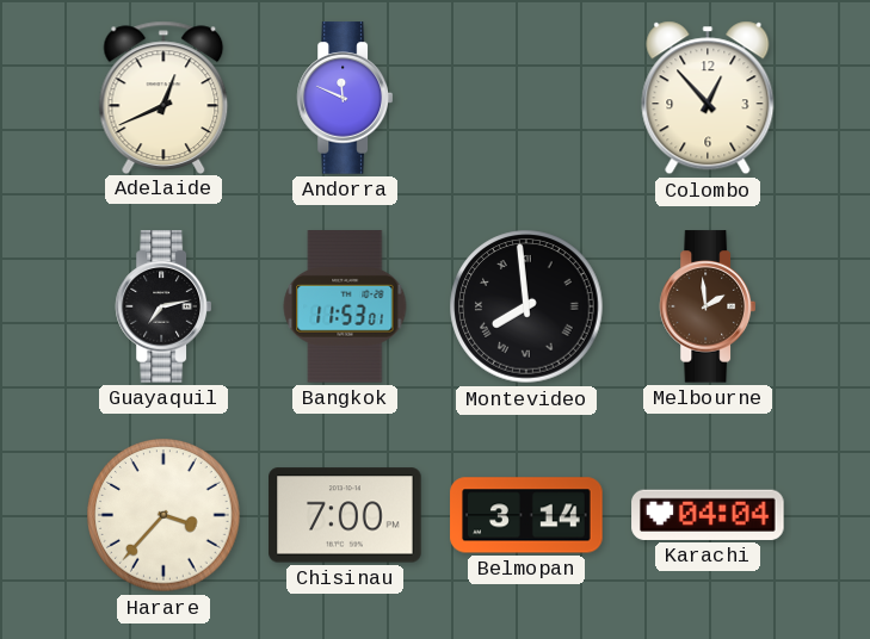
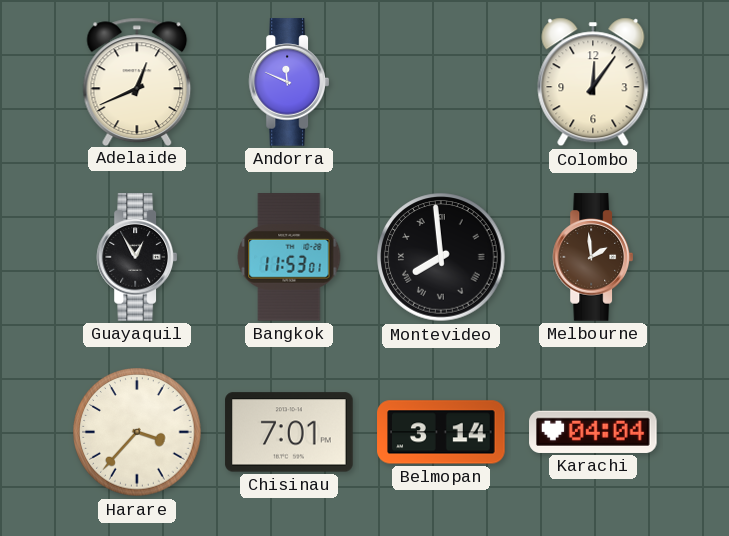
Colombo: 12:53 -> 12:06
Guayaquil: 7:13 -> 12:55
Chisinau: 7:00 -> 7:01
